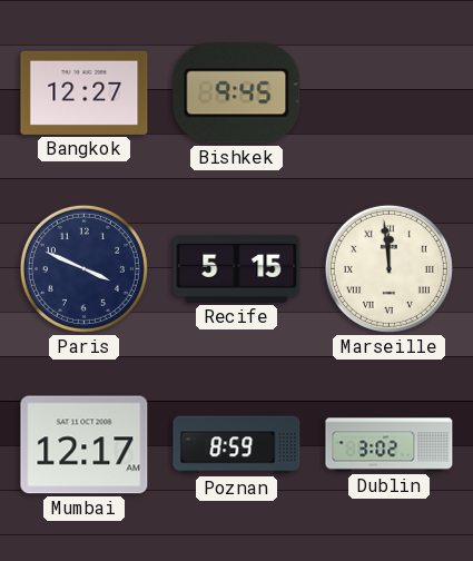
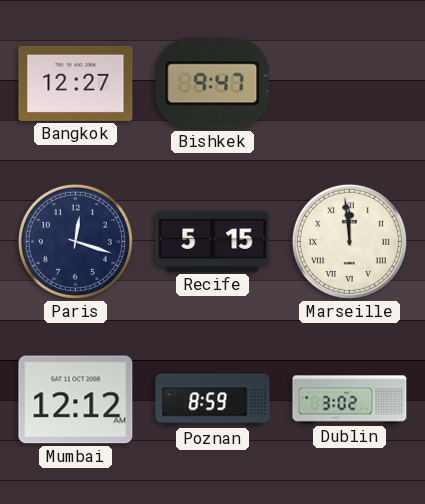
Bishkek: 9:45 -> 9:47
Paris: 3:49 -> 12:18
Mumbai: 12:17 -> 12:12
